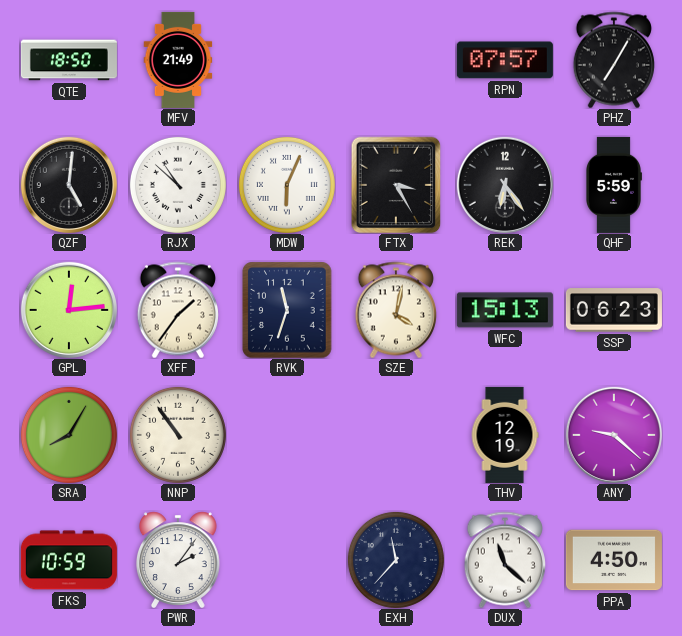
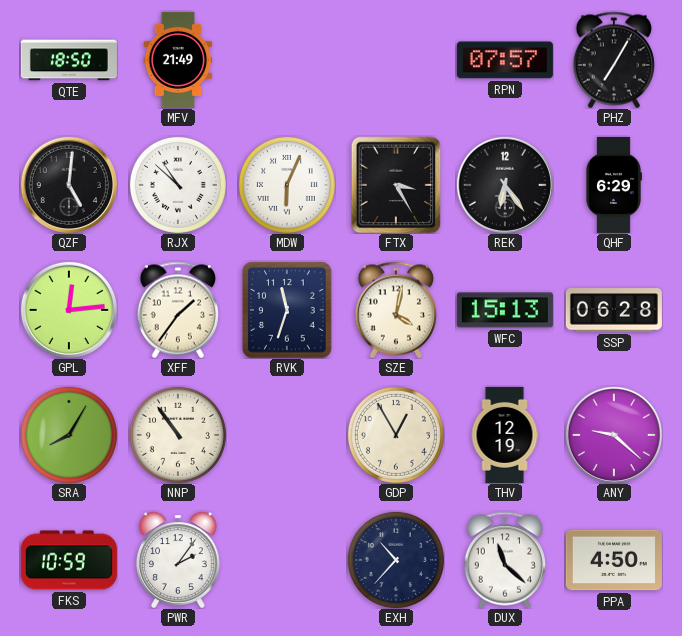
QHF: 5:59 -> 6:29
SSP: 06:23 -> 06:28
GDP: none -> 12:55
EXH: 11:37 -> 10:37
